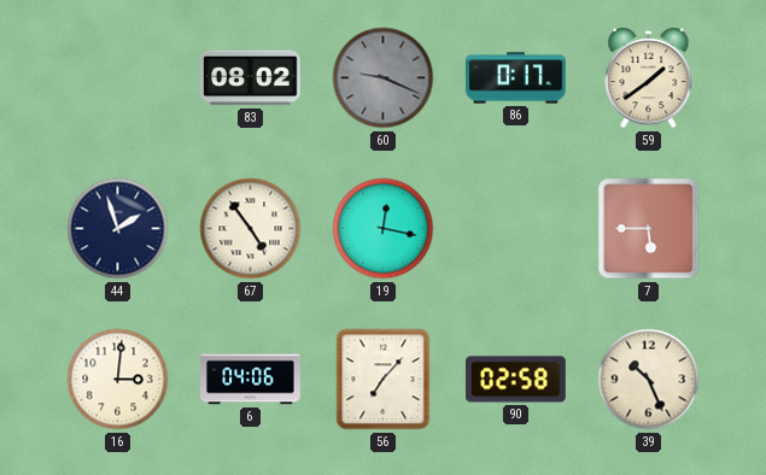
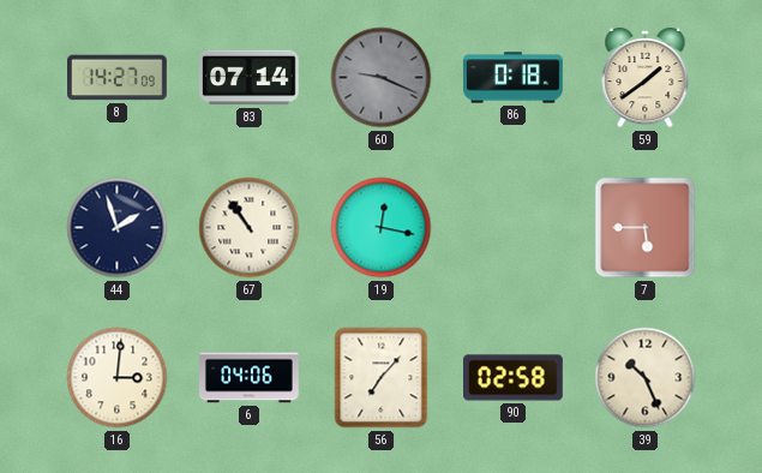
8: none -> 14:27
83: 08:02 -> 07:14
86: 0:17 -> 0:18
67: 4:54 -> 10:54
